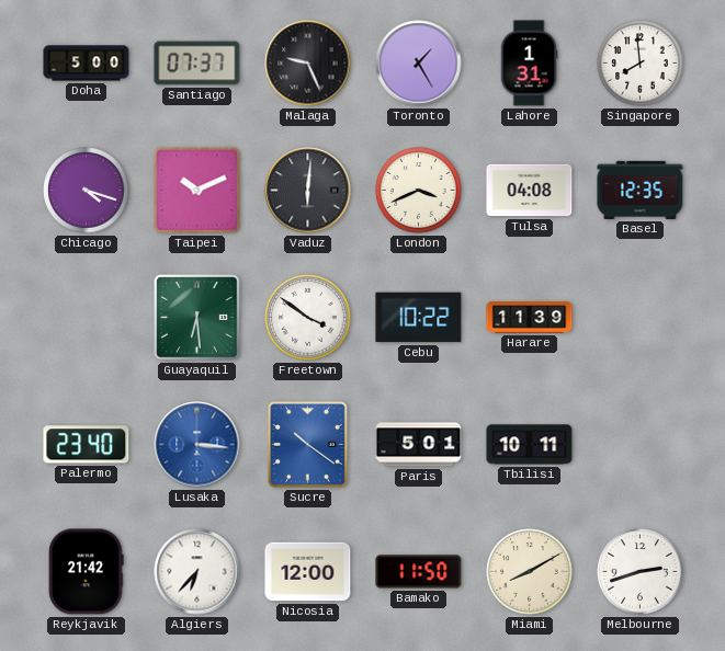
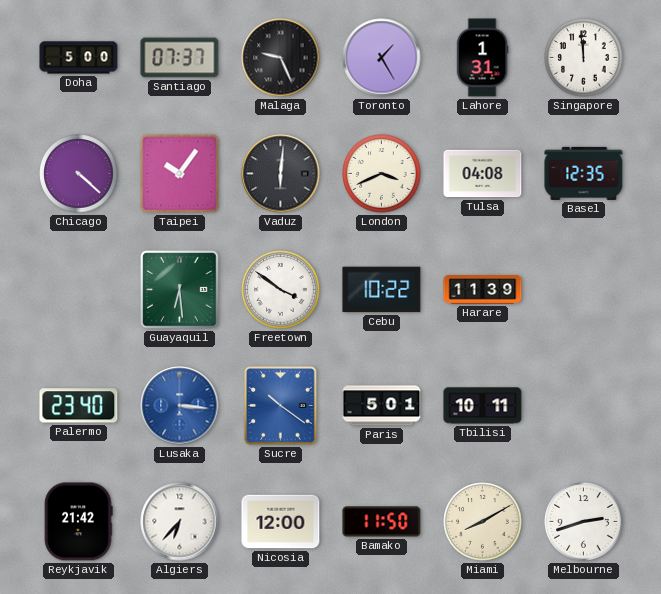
Singapore: 7:59 -> 11:59
Chicago: 4:18 -> 4:22
Taipei: 10:11 -> 10:06
